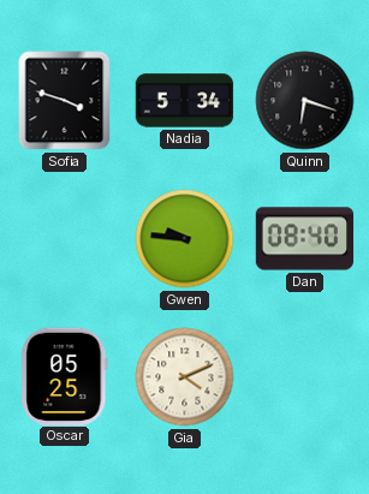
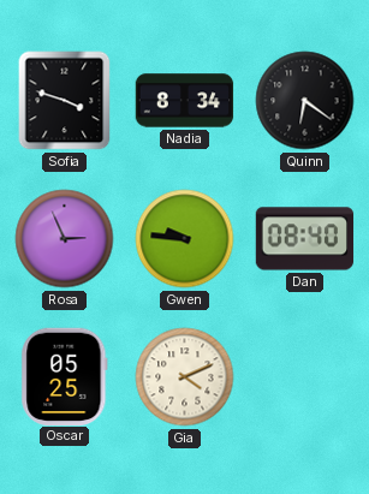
Nadia: 5:34 -> 8:34
Quinn: 6:18 -> 6:21
Rosa: none -> 2:56
